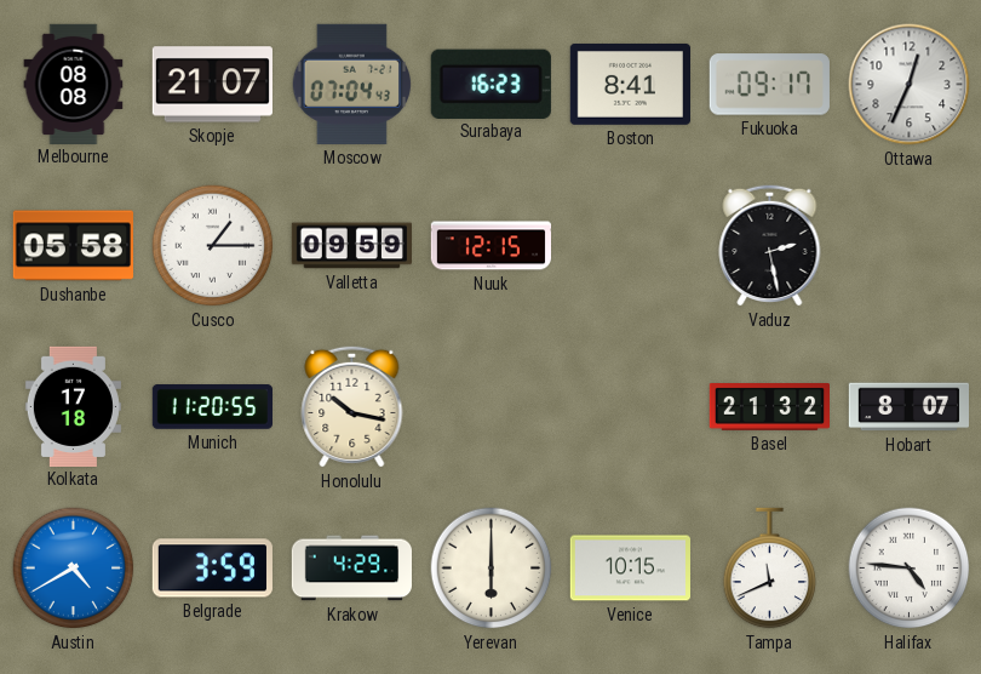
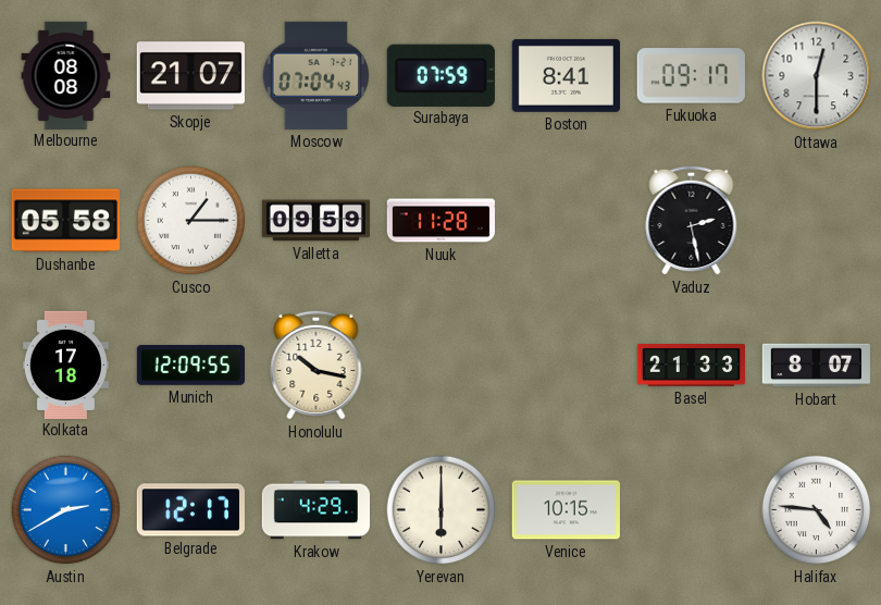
Surabaya: 16:23 -> 07:59
Ottawa: 12:34 -> 12:30
Nuuk: 12:15 -> 11:28
Munich: 11:20 -> 12:09
Basel: 21:32 -> 21:33
Austin: 4:40 -> 2:40
Belgrade: 3:59 -> 12:17
Tampa: 11:41 -> none
